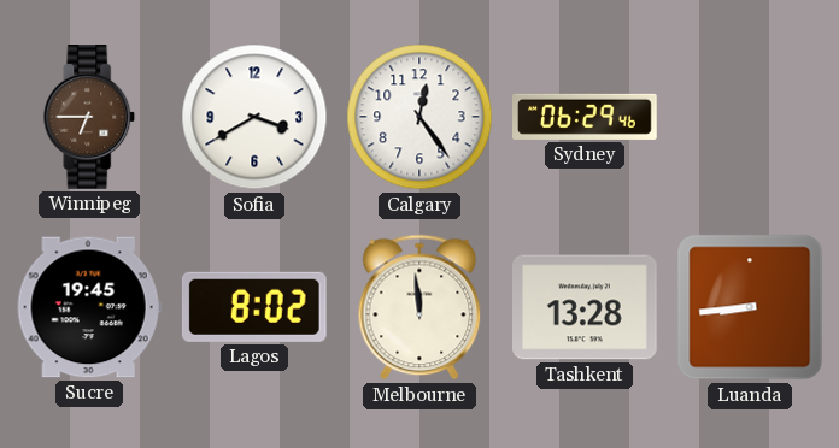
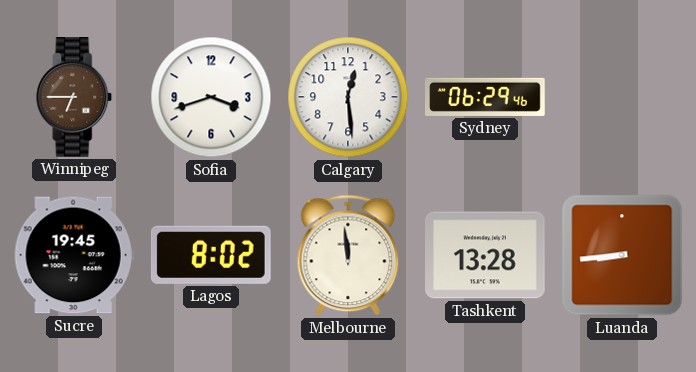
Sofia: 3:40 -> 3:42
Calgary: 12:24 -> 12:29
